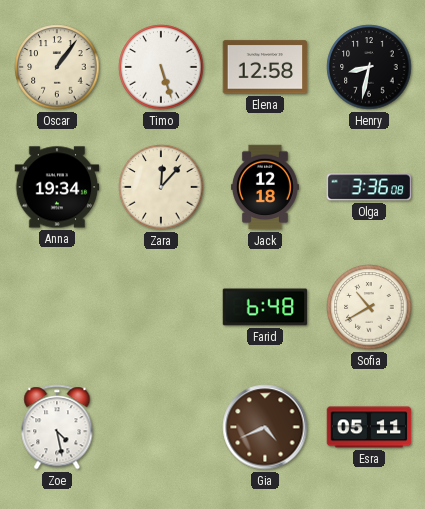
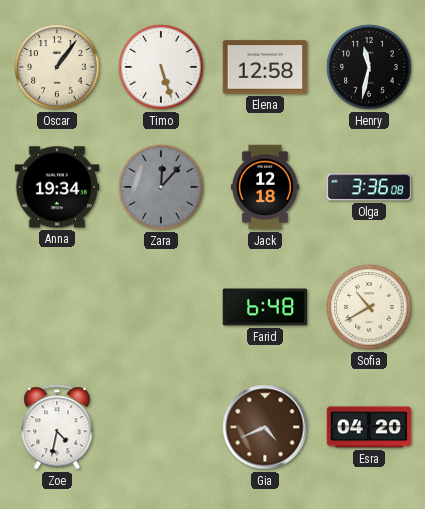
Henry: 8:32 -> 11:32
Zara dial: cream -> grey
Zoe: 4:28 -> 4:32
Esra: 05:11 -> 04:20
